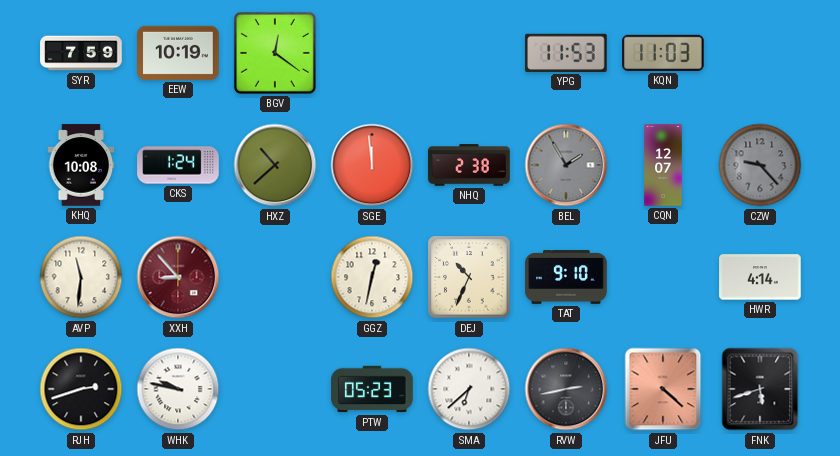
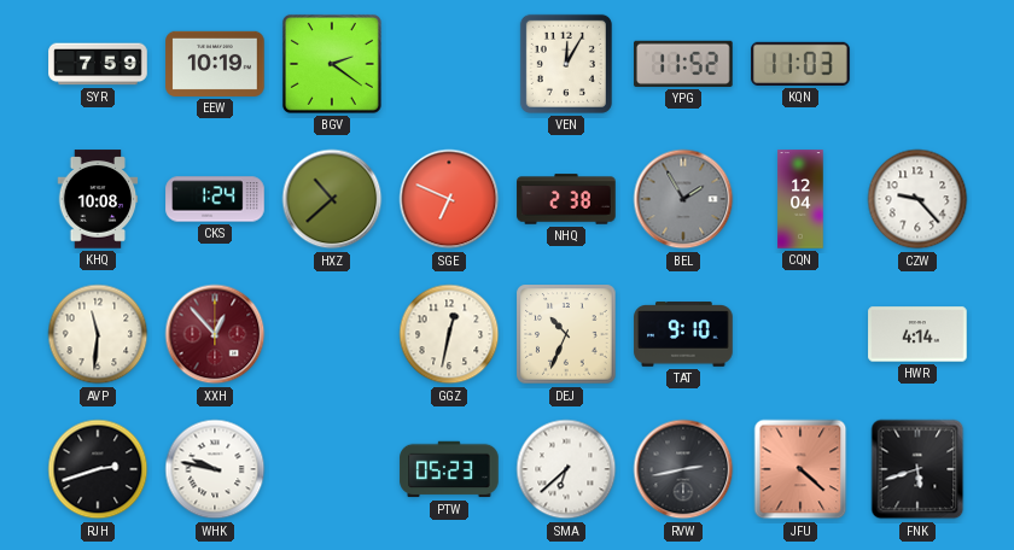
BGV: 12:21 -> 2:21
VEN: none -> 12:05
YPG: 11:53 -> 11:52
SGE: 11:59 -> 6:49
CQN: 12:07 -> 12:04
CZW dial: grey -> white
XXH: 8:53 -> 12:53
